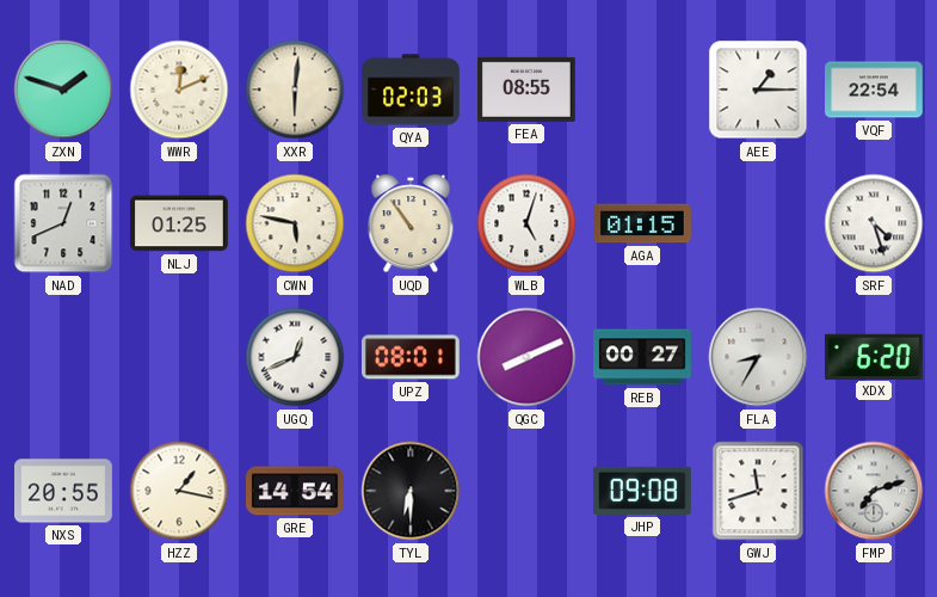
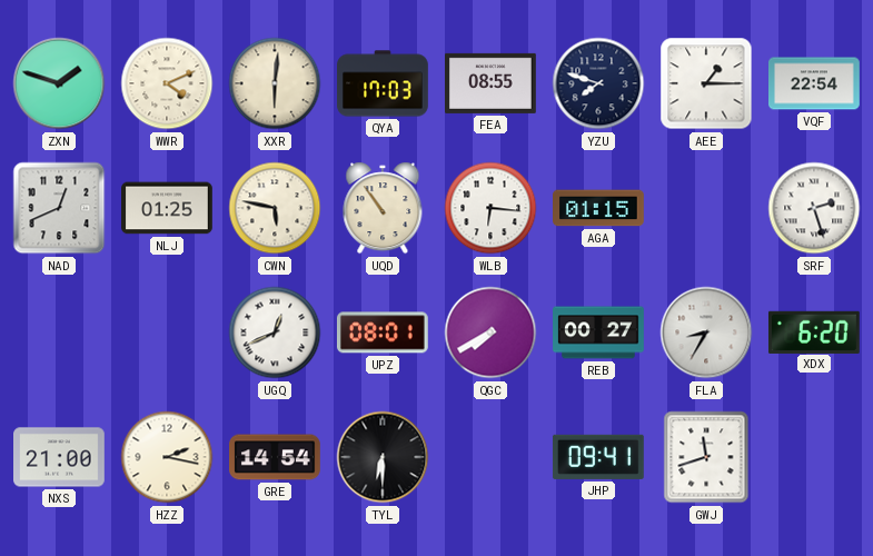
WWR: 12:11 -> 4:11
QYA: 02:03 -> 17:03
YZU: none -> 7:48
WLB: 5:03 -> 6:16
SRF: 4:27 -> 2:27
QGC: 8:11 -> 7:40
NXS: 20:55 -> 21:00
HZZ: 1:17 -> 2:17
JHP: 09:08 -> 09:41
FMP: 7:12 -> none
